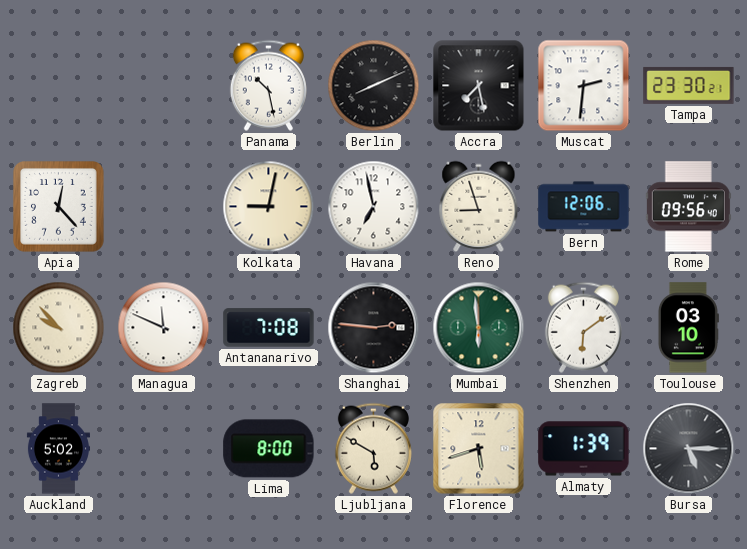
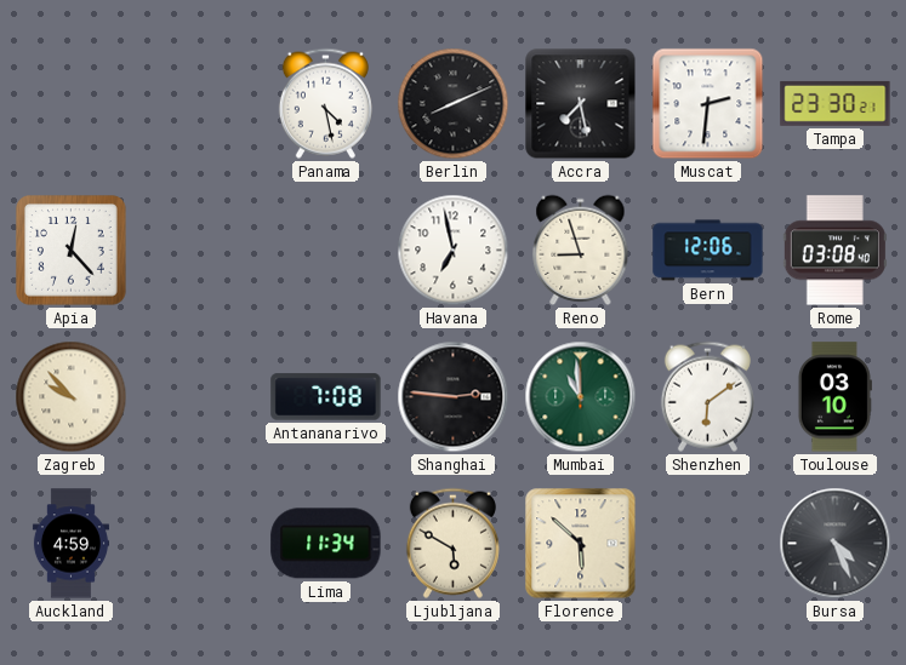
Panama: 10:28 -> 4:28
Kolkata: 9:02 -> none
Rome: 09:56 -> 03:08
Managua: 11:49 -> none
Mumbai: 5:59 -> 10:59
Auckland: 5:02 -> 4:59
Lima: 8:00 -> 11:34
Florence: 5:42 -> 5:52
Almaty: 1:39 -> none
Bursa: 5:15 -> 4:26
